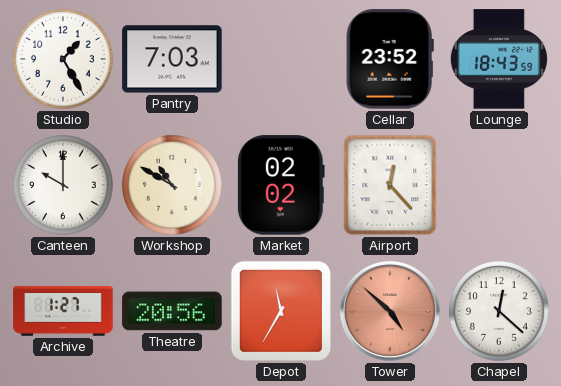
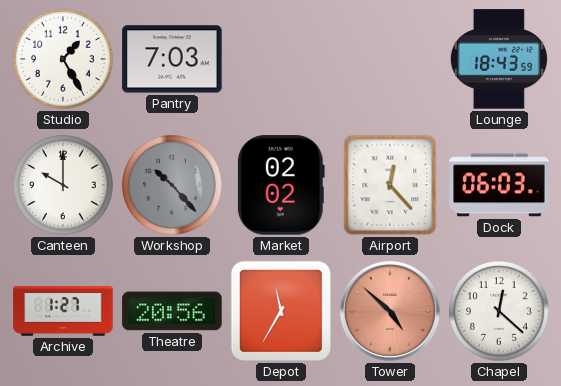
Cellar: 23:52 -> none
Workshop: 10:50 -> 10:23
Workshop dial: cream -> grey
Dock: none -> 06:03
